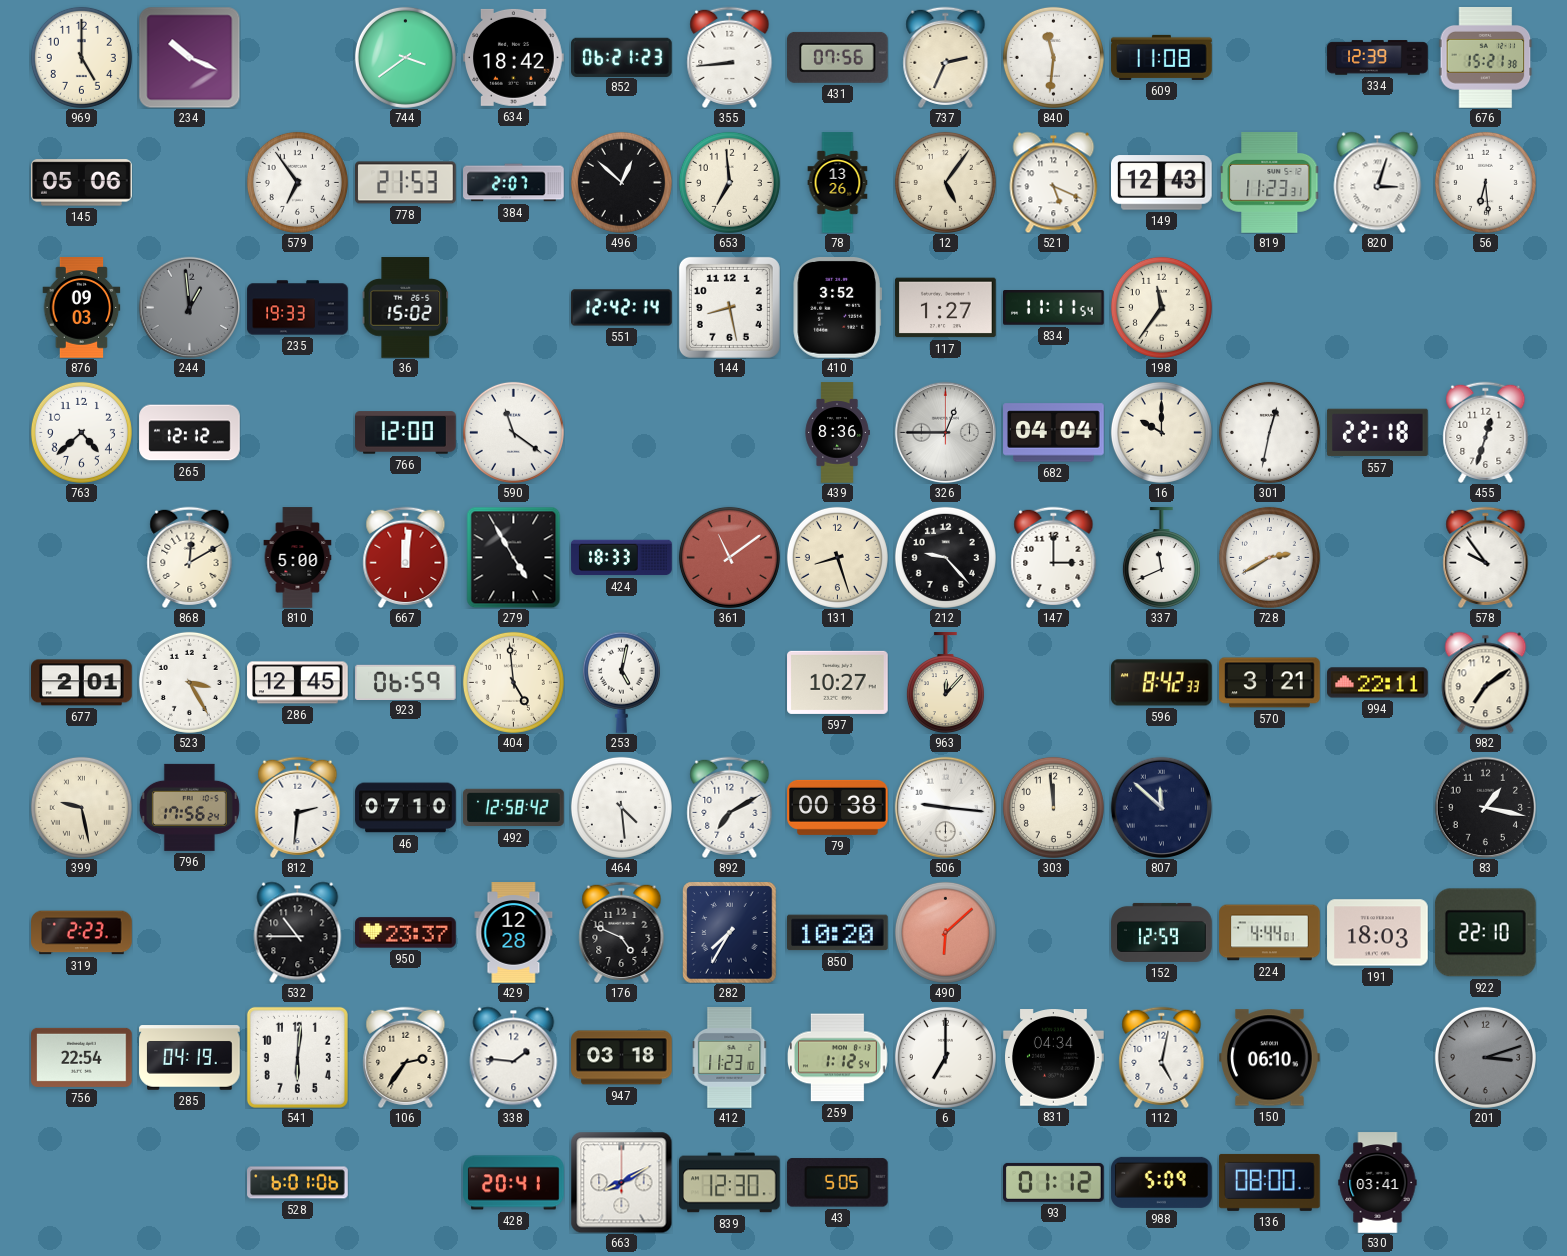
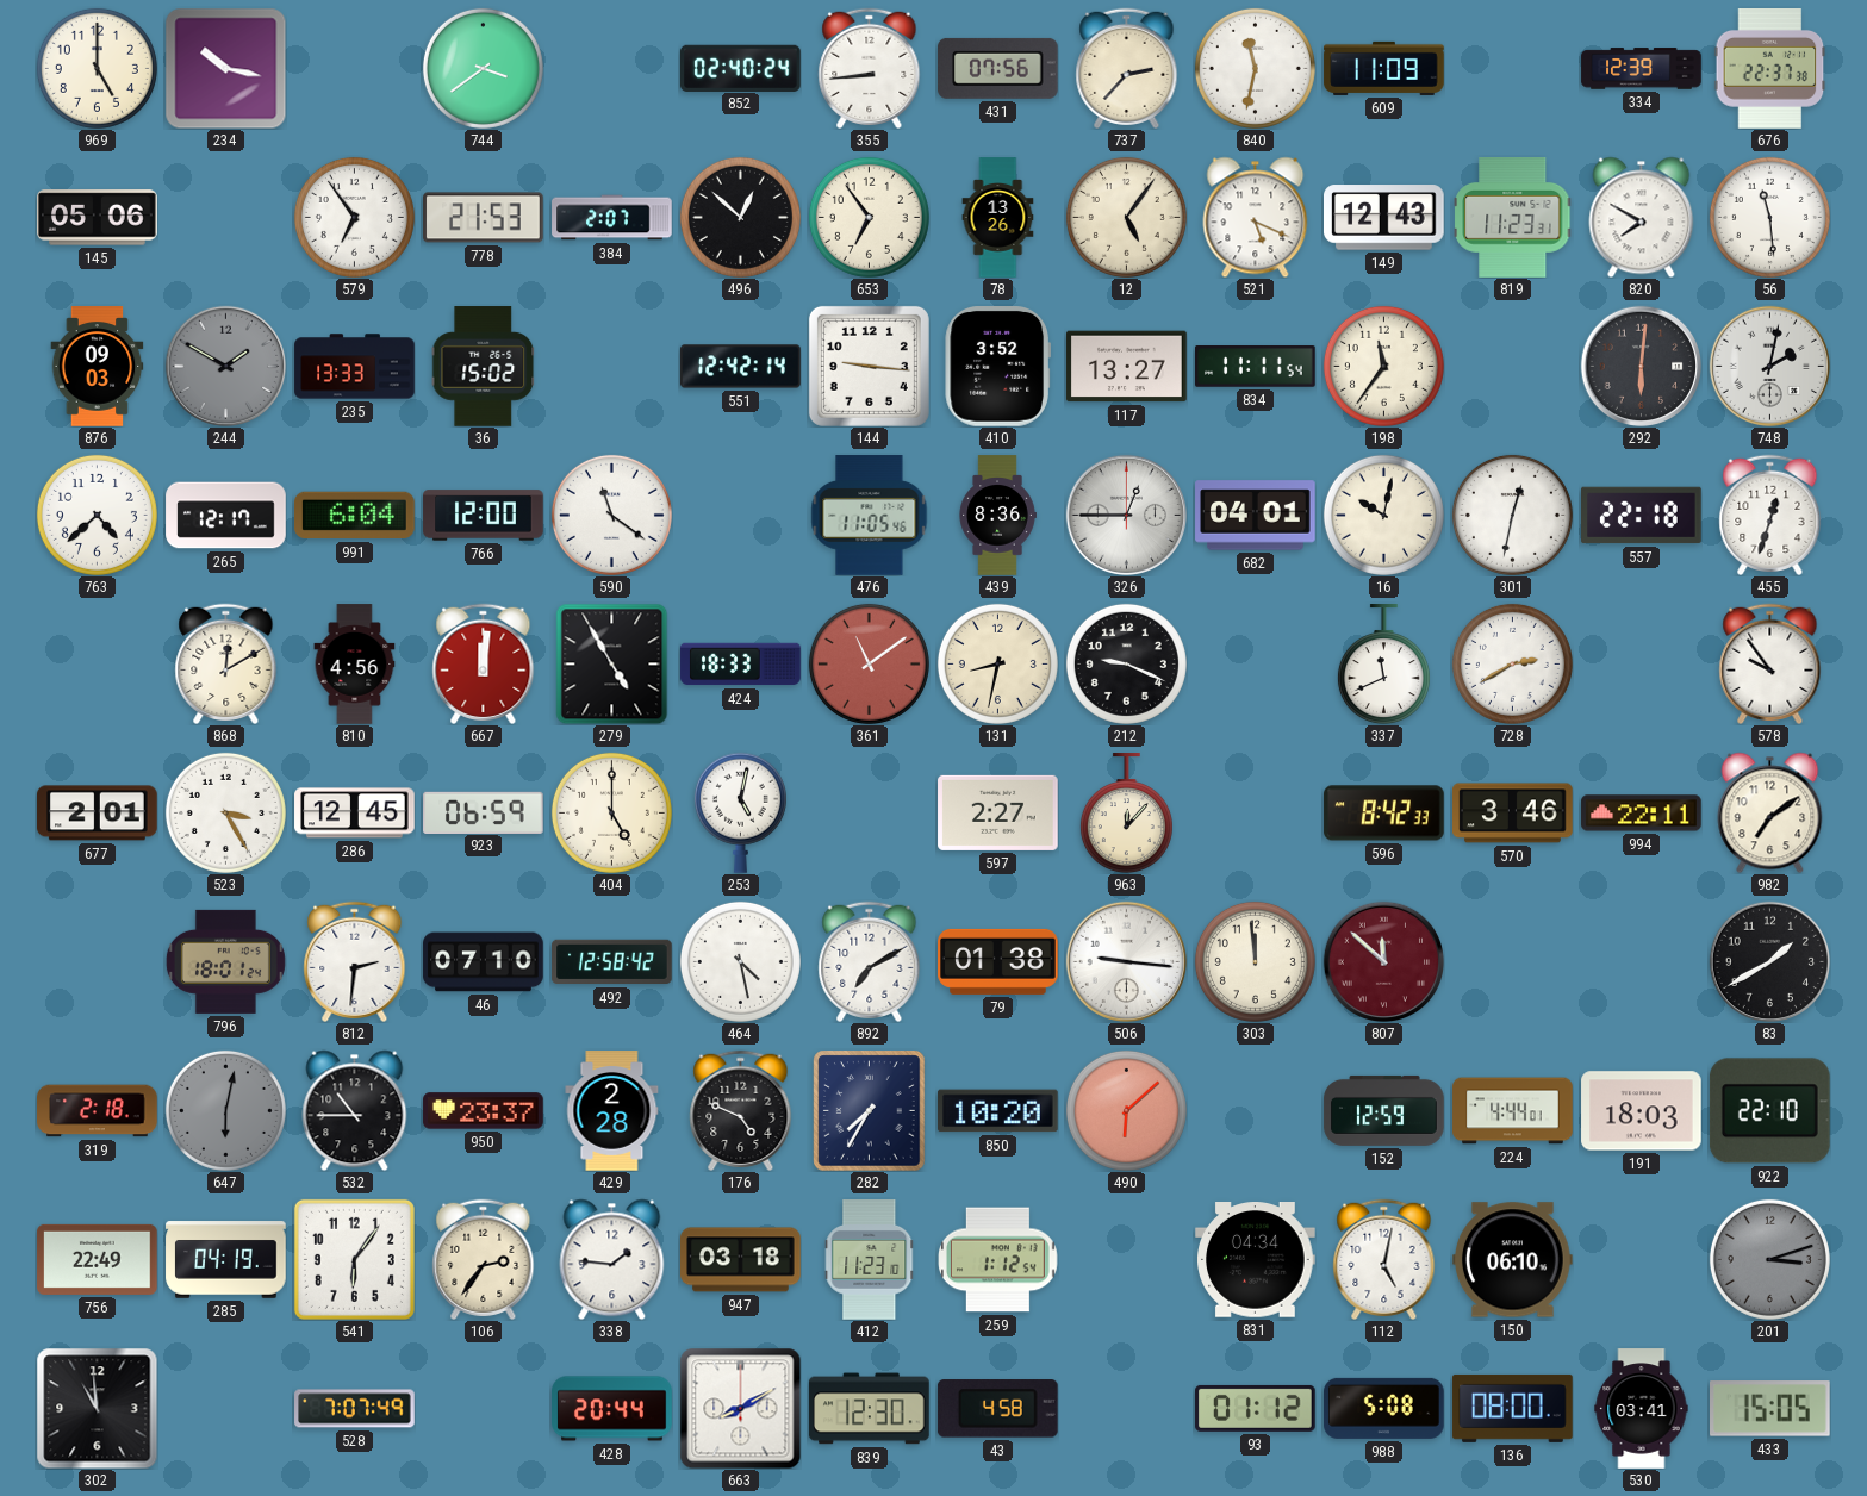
234: 10:19 -> 10:17
634: 18:42 -> none
852: 06:21 -> 02:40
737: 2:34 -> 2:37
840: 11:31 -> 11:32
609: 11:08 -> 11:09
676: 15:21 -> 22:37
653: 6:59 -> 6:54
820: 3:03 -> 7:50
56: 6:29 -> 11:29
244: 12:59 -> 1:50
235: 19:33 -> 13:33
144: 8:28 -> 9:16
117: 1:27 -> 13:27
292: none -> 6:01
748: none -> 2:02
265: 12:12 -> 12:17
991: none -> 6:04
476: none -> 11:05
682: 04:04 -> 04:01
16: 10:00 -> 10:02
810: 5:00 -> 4:56
131: 8:27 -> 8:32
212: 9:23 -> 9:19
147: 3:00 -> none
404: 4:59 -> 5:00
597: 10:27 -> 2:27
570: 3:21 -> 3:46
399: 9:28 -> none
796: 17:56 -> 18:01
464: 4:29 -> 4:28
79: 00:38 -> 01:38
807 dial: navy -> burgundy
83: 1:17 -> 1:40
319: 2:23 -> 2:18
647: none -> 6:02
429: 12:28 -> 2:28
756: 22:54 -> 22:49
541: 6:01 -> 6:06
6: 7:00 -> none
302: none -> 10:59
528: 6:01 -> 7:07
428: 20:41 -> 20:44
43: 5:05 -> 4:58
988: 5:09 -> 5:08
433: none -> 15:05
